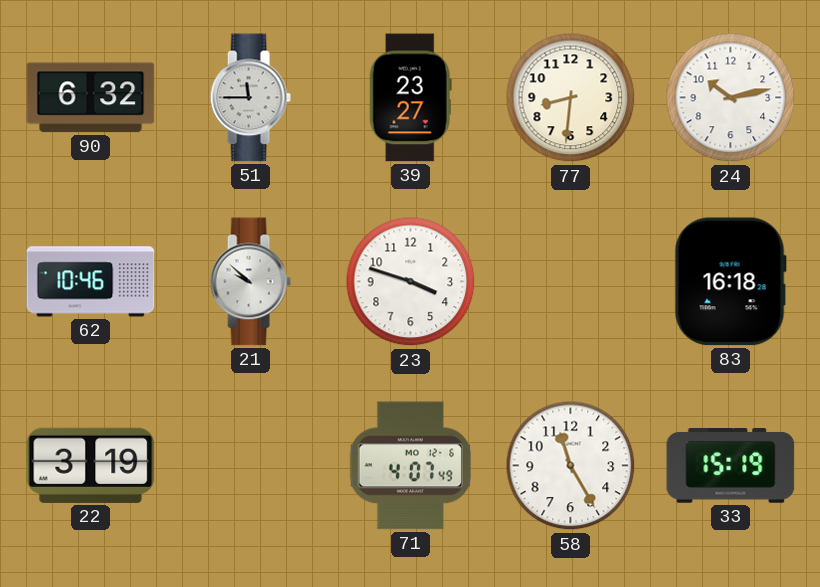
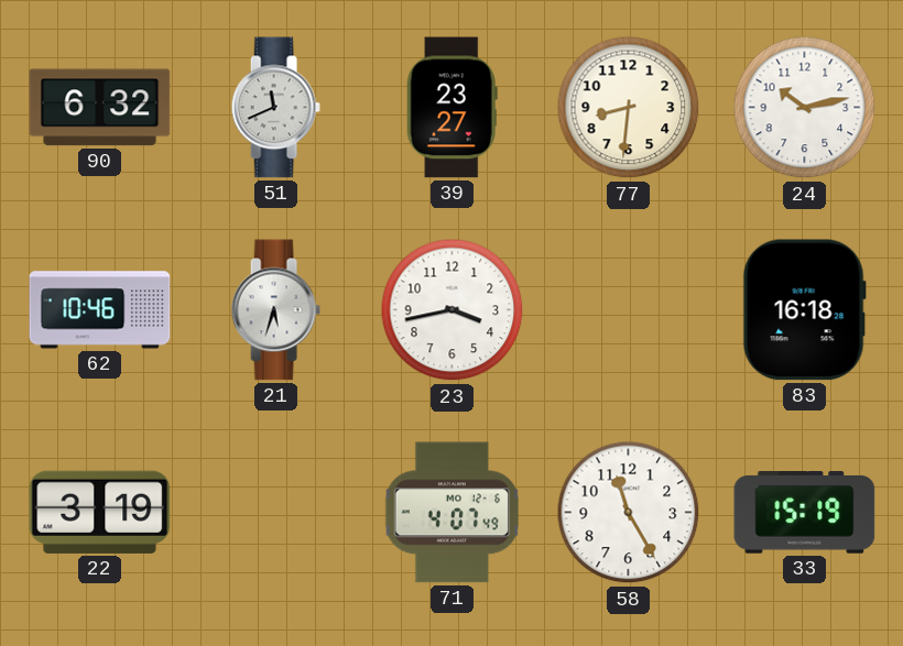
51: 11:45 -> 11:41
21: 9:52 -> 5:33
23: 3:48 -> 3:43
